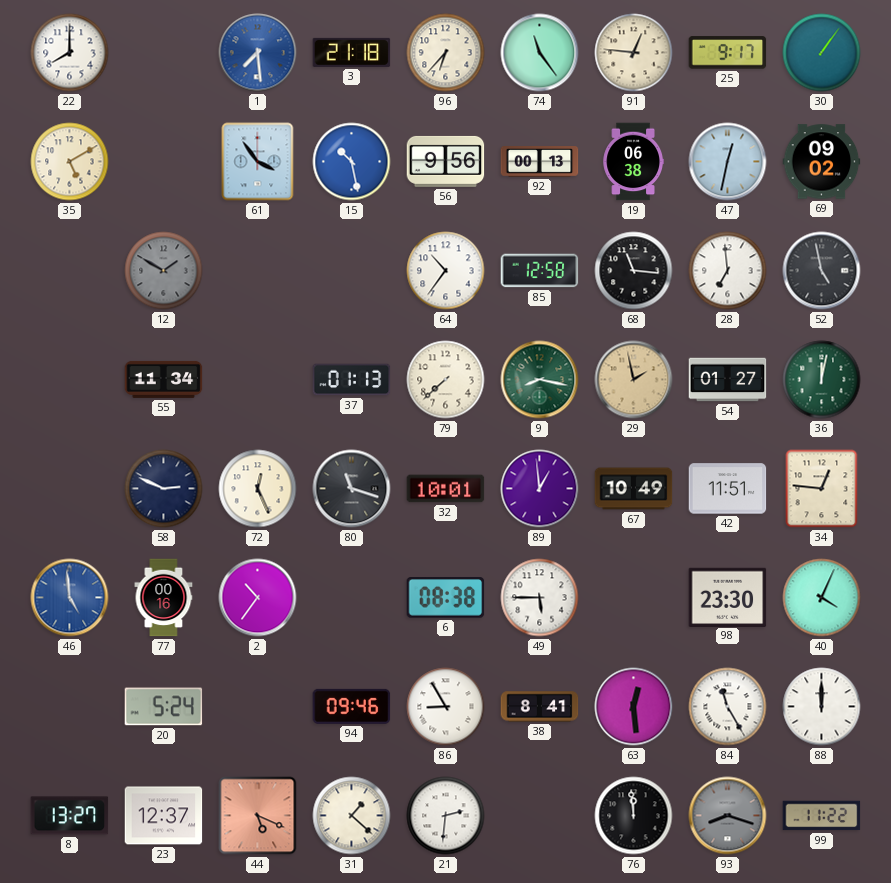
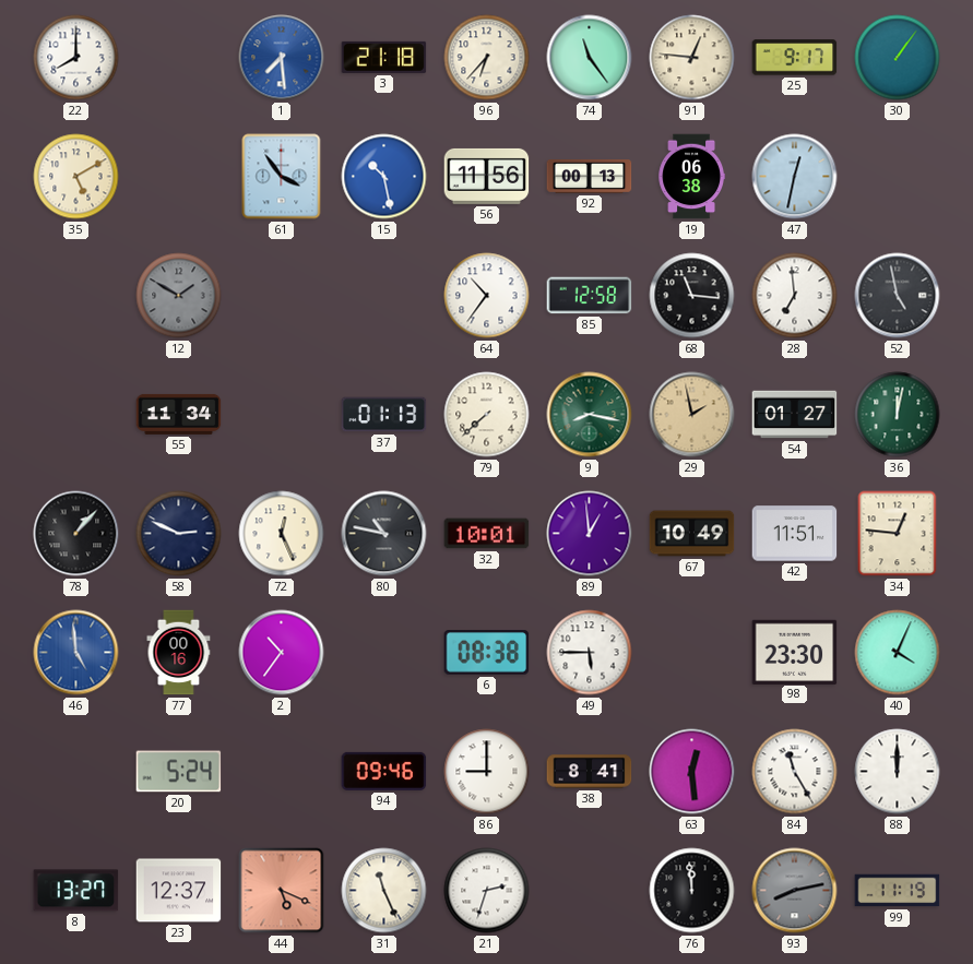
56: 9:56 -> 11:56
69: 09:02 -> none
78: none -> 1:07
80: 11:18 -> 10:47
86: 8:55 -> 9:00
31: 1:22 -> 11:26
21: 2:31 -> 2:33
93: 8:18 -> 8:13
99: 11:22 -> 11:19
